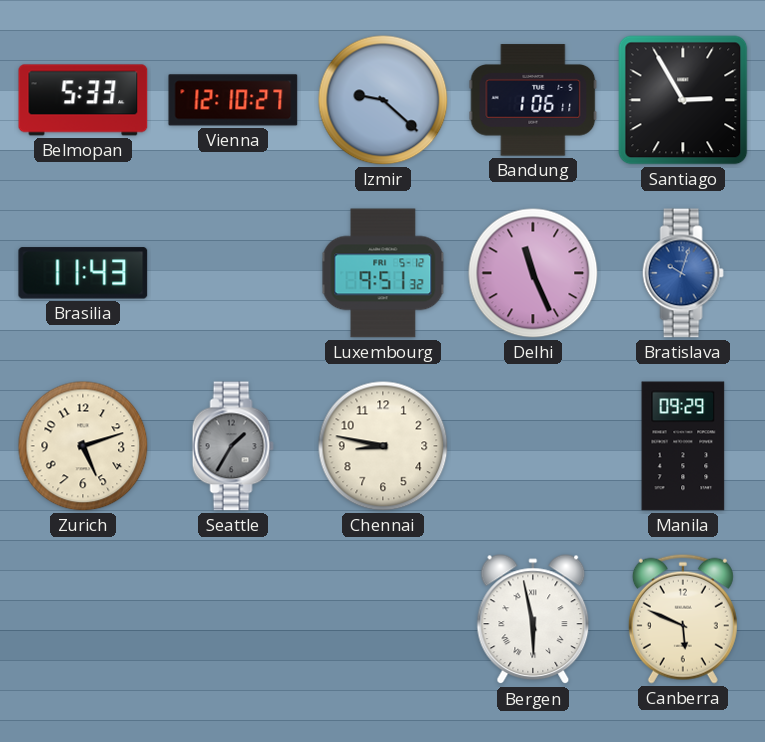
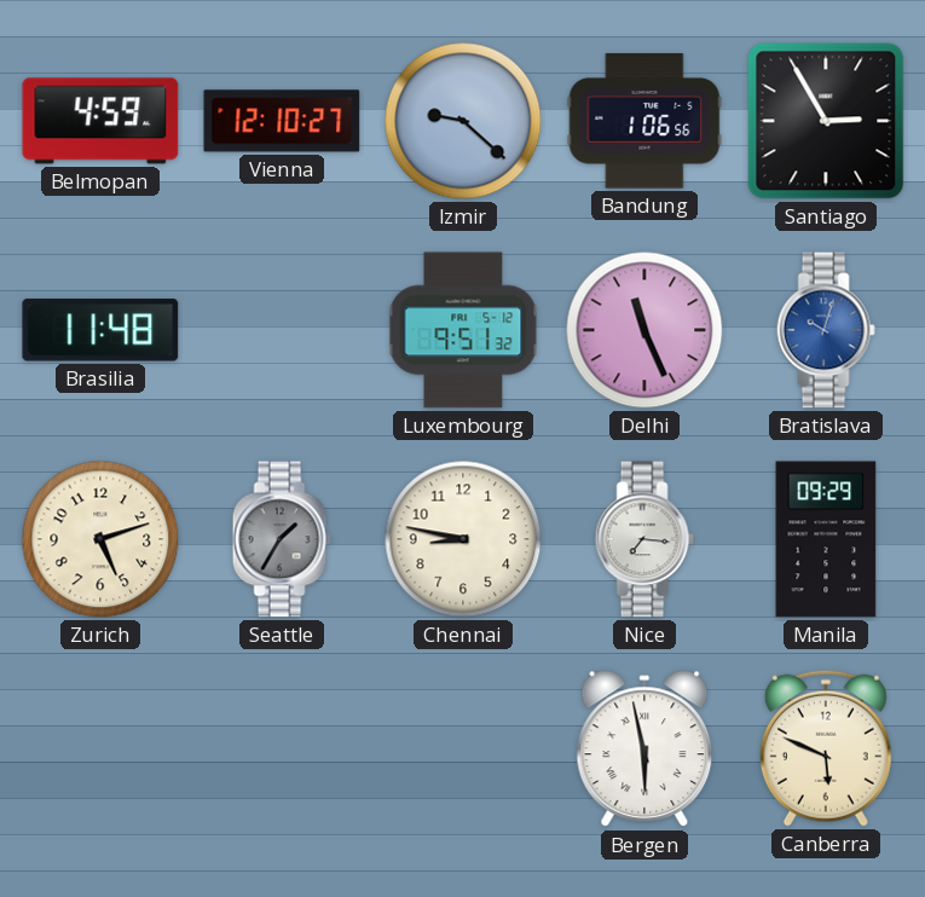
Belmopan: 5:33 -> 4:59
Bandung: 1:06:11 -> 1:06:56
Brasilia: 11:43 -> 11:48
Nice: none -> 7:16
